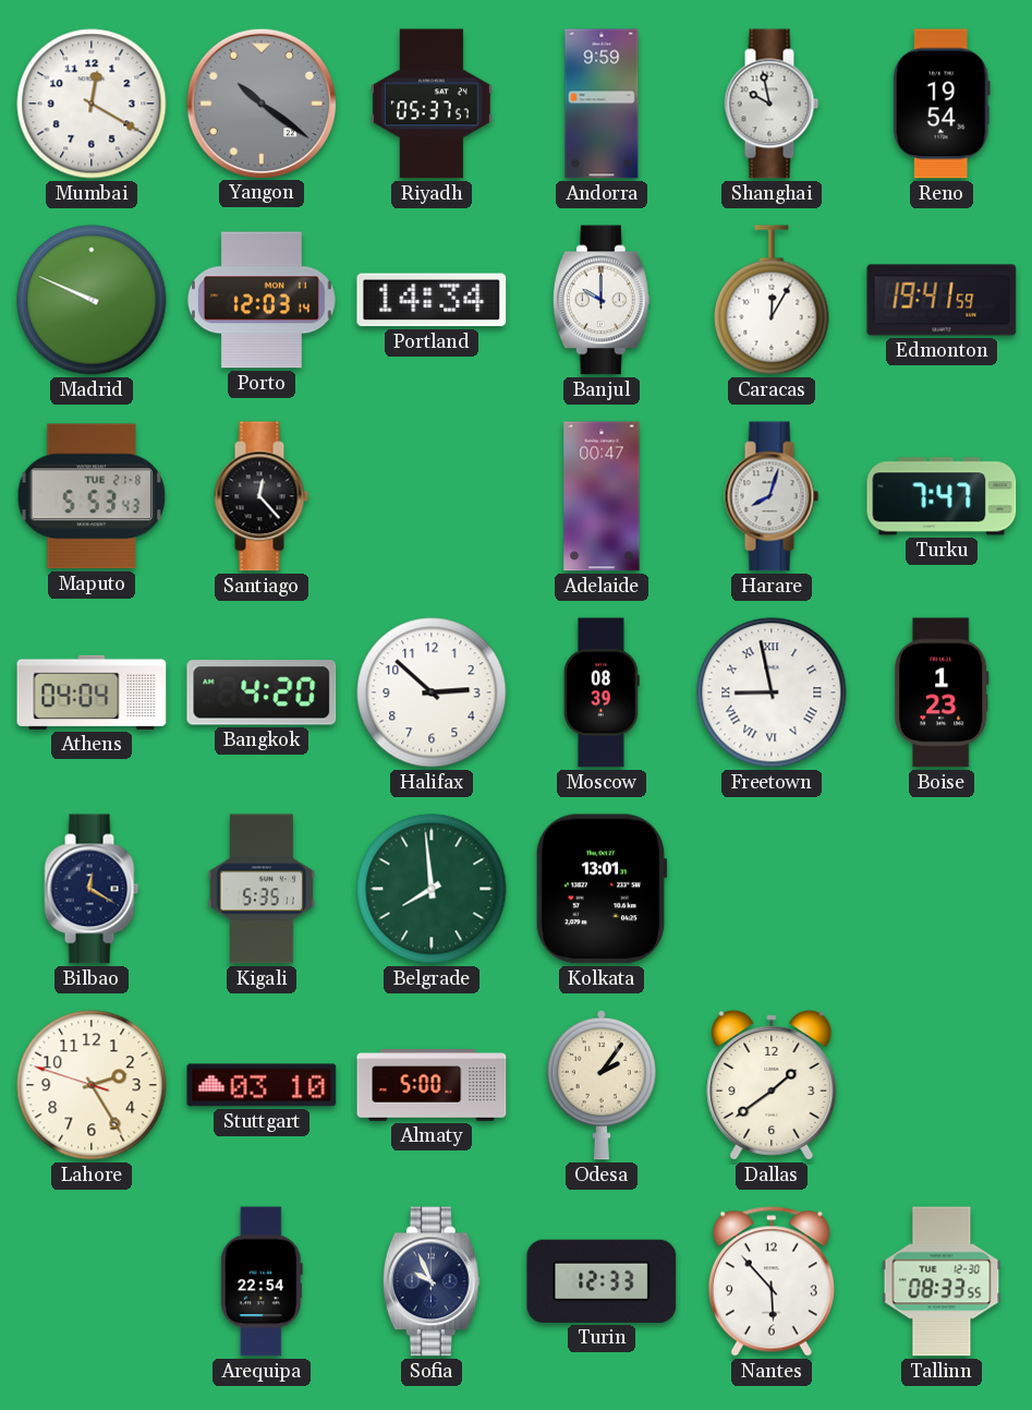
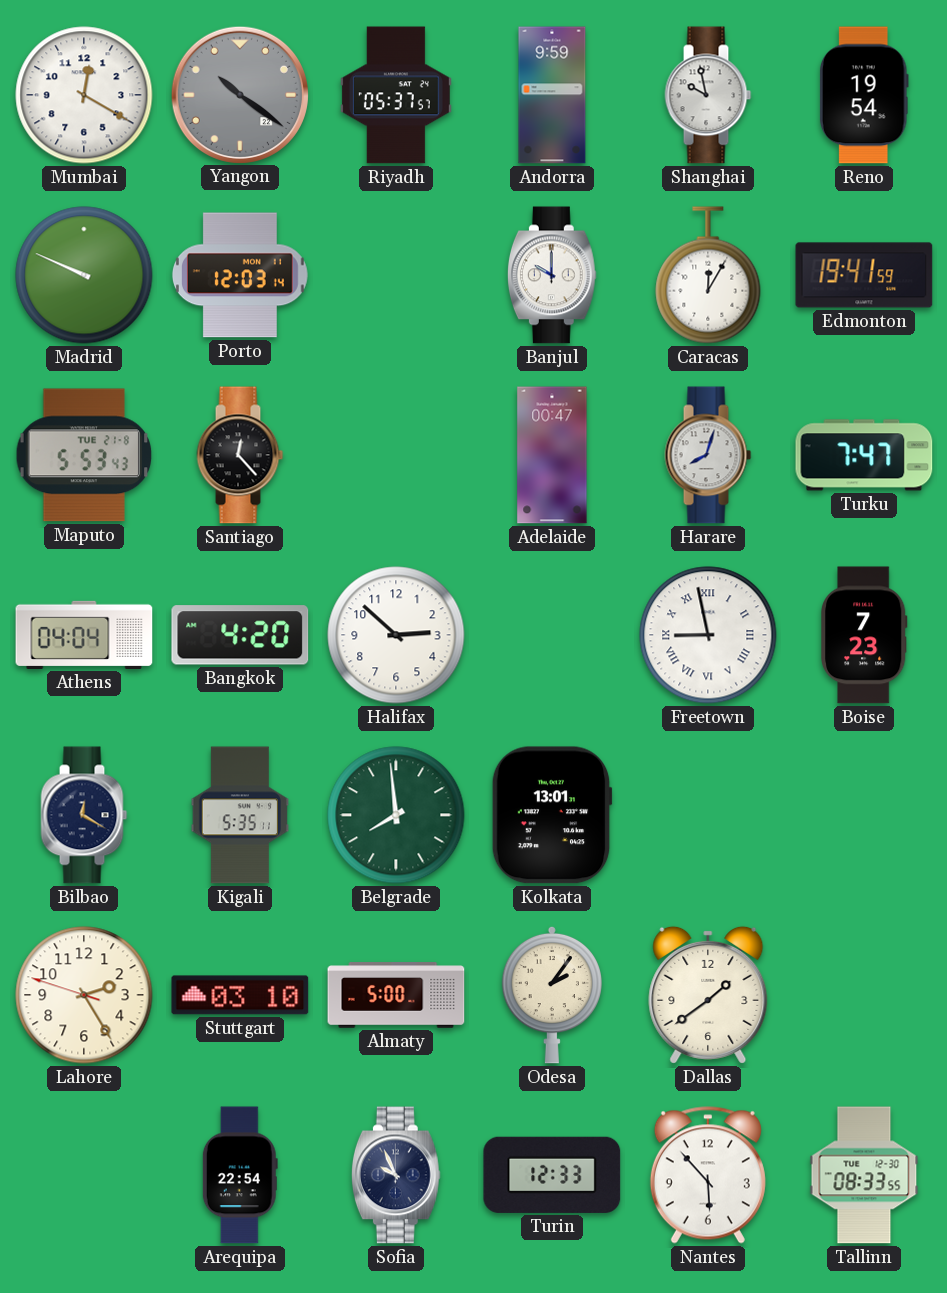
Portland: 14:34 -> none
Moscow: 08:39 -> none
Boise: 1:23 -> 7:23
